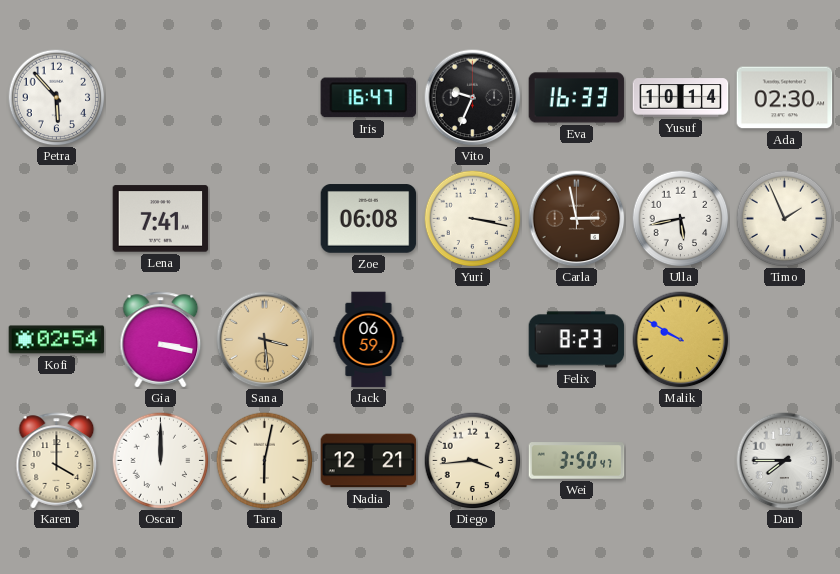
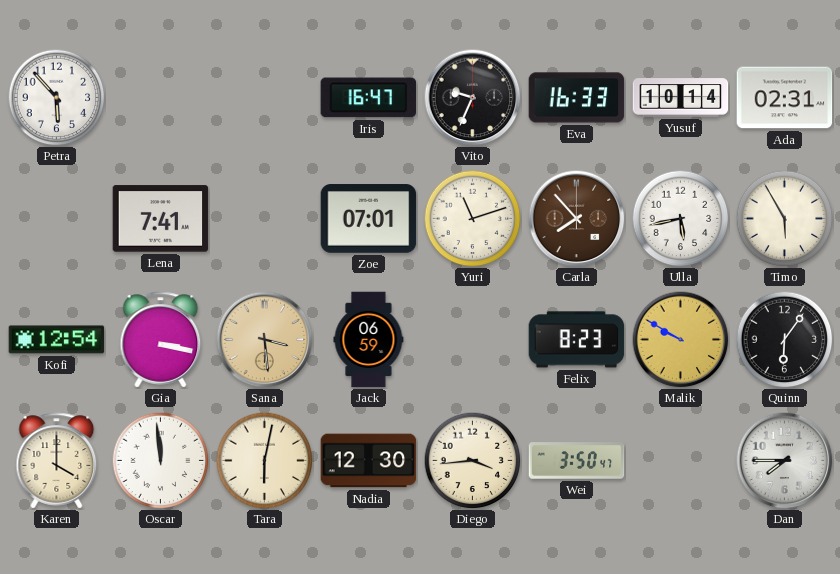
Ada: 02:30 -> 02:31
Zoe: 06:08 -> 07:01
Yuri: 3:17 -> 11:12
Carla: 2:58 -> 7:53
Timo: 1:56 -> 5:55
Kofi: 02:54 -> 12:54
Quinn: none -> 6:06
Oscar: 12:00 -> 11:59
Nadia: 12:21 -> 12:30
